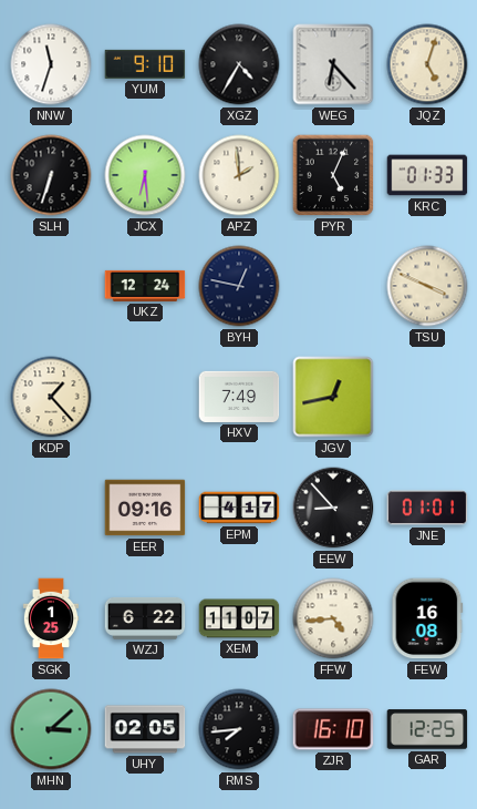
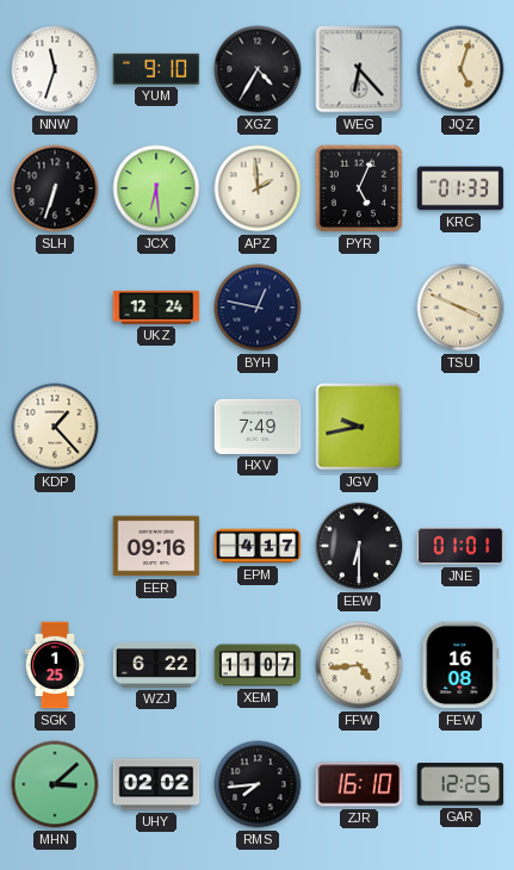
JGV: 12:43 -> 9:43
EEW: 8:53 -> 6:30
UHY: 02:05 -> 02:02
